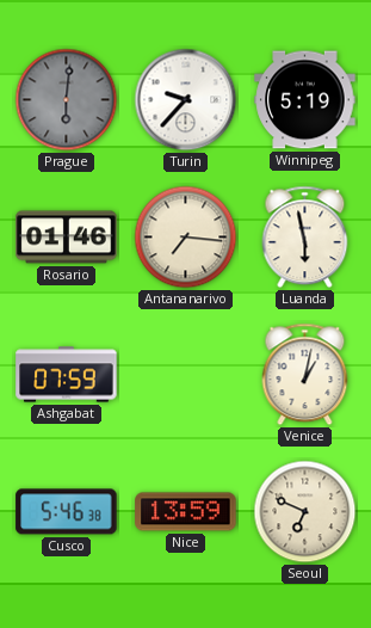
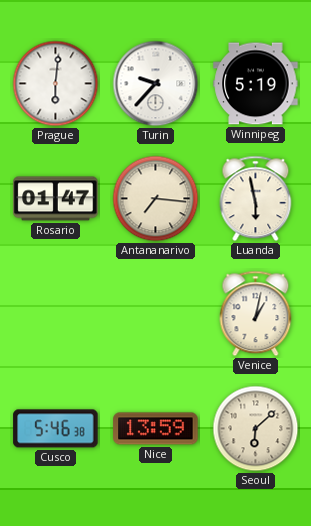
Prague dial: grey -> white
Rosario: 01:46 -> 01:47
Ashgabat: 07:59 -> none
Seoul: 6:49 -> 6:08
